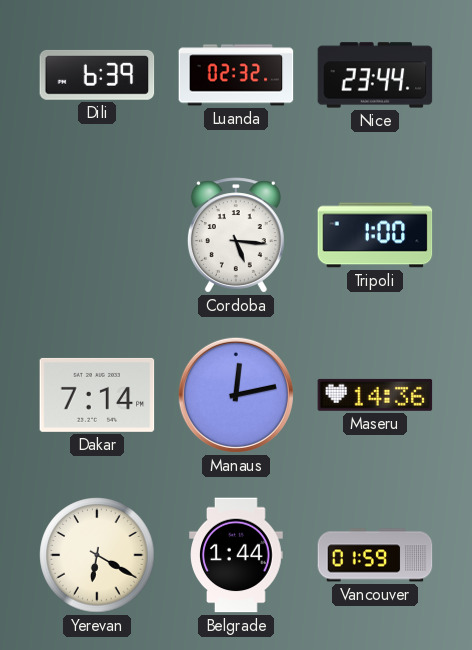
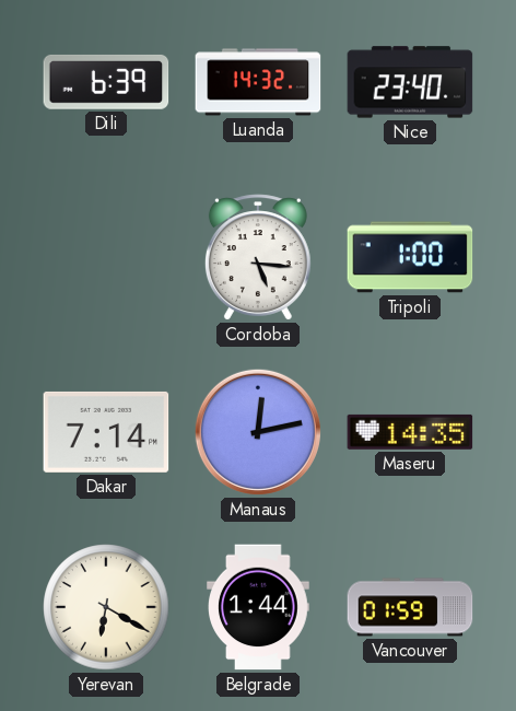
Luanda: 02:32 -> 14:32
Nice: 23:44 -> 23:40
Maseru: 14:36 -> 14:35
